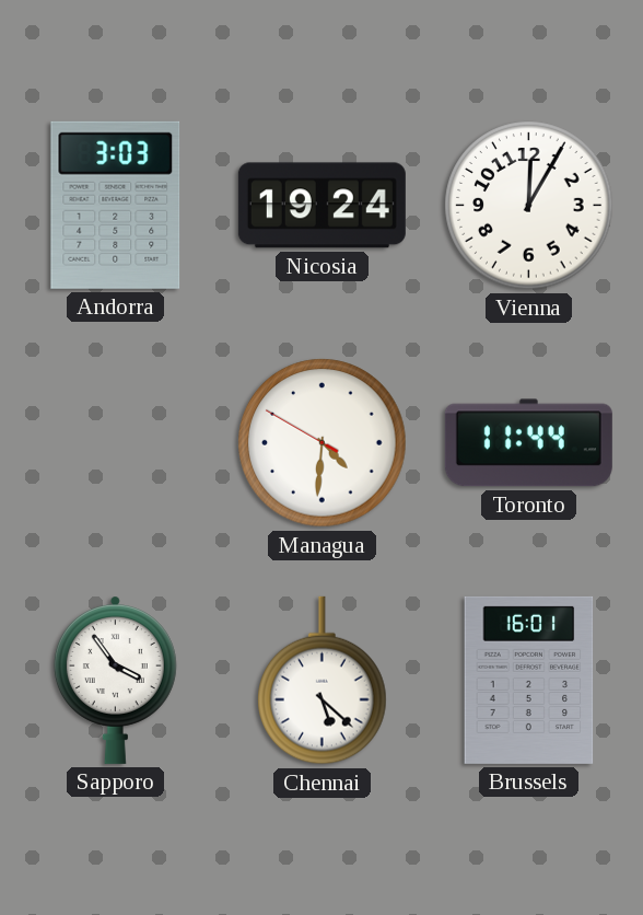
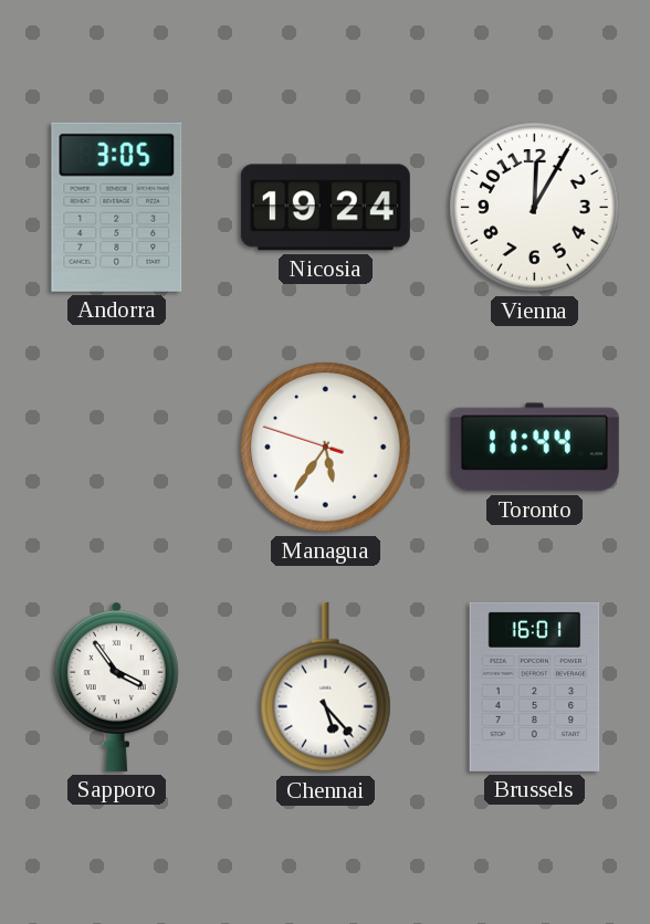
Andorra: 3:03 -> 3:05
Managua: 4:30 -> 5:35
Chennai: 5:22 -> 5:23
